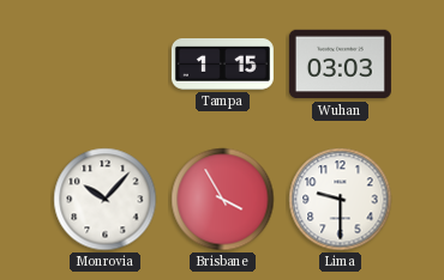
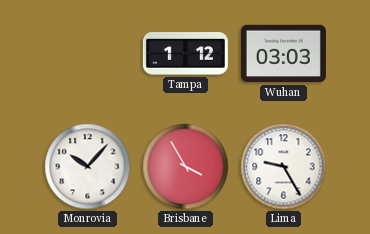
Tampa: 1:15 -> 1:12
Lima: 9:30 -> 9:25
